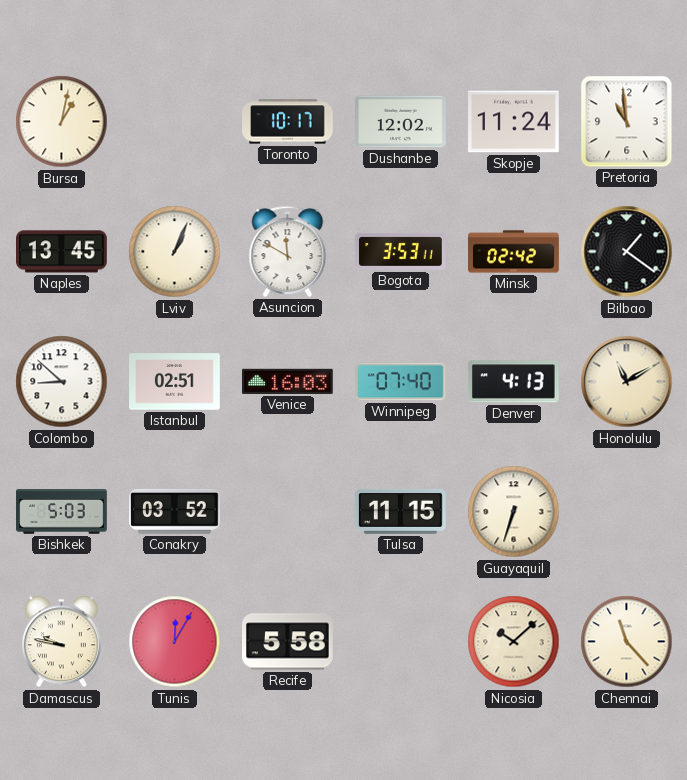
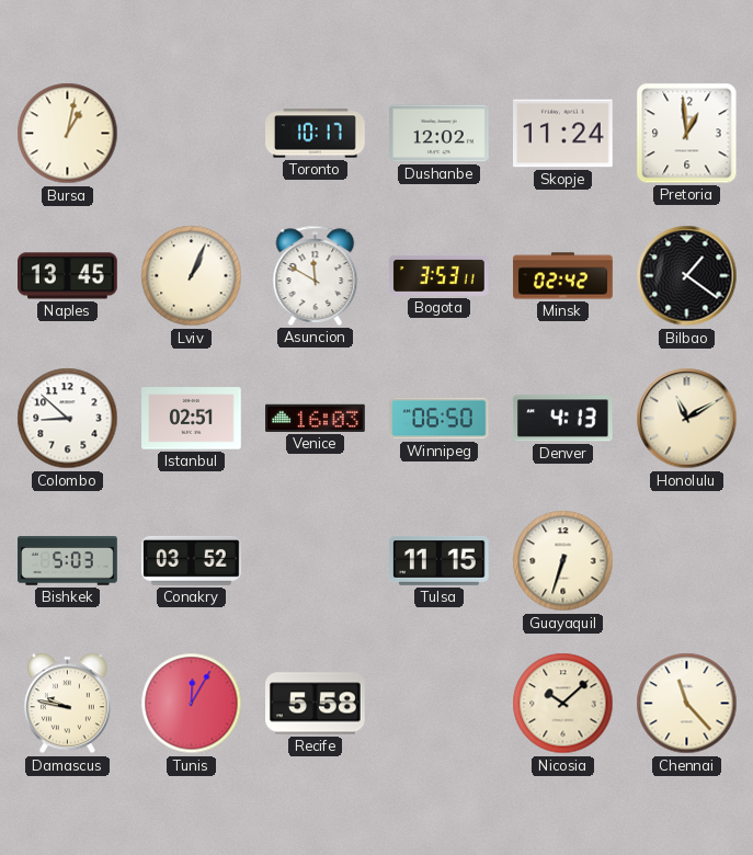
Pretoria: 10:59 -> 12:59
Winnipeg: 07:40 -> 06:50
